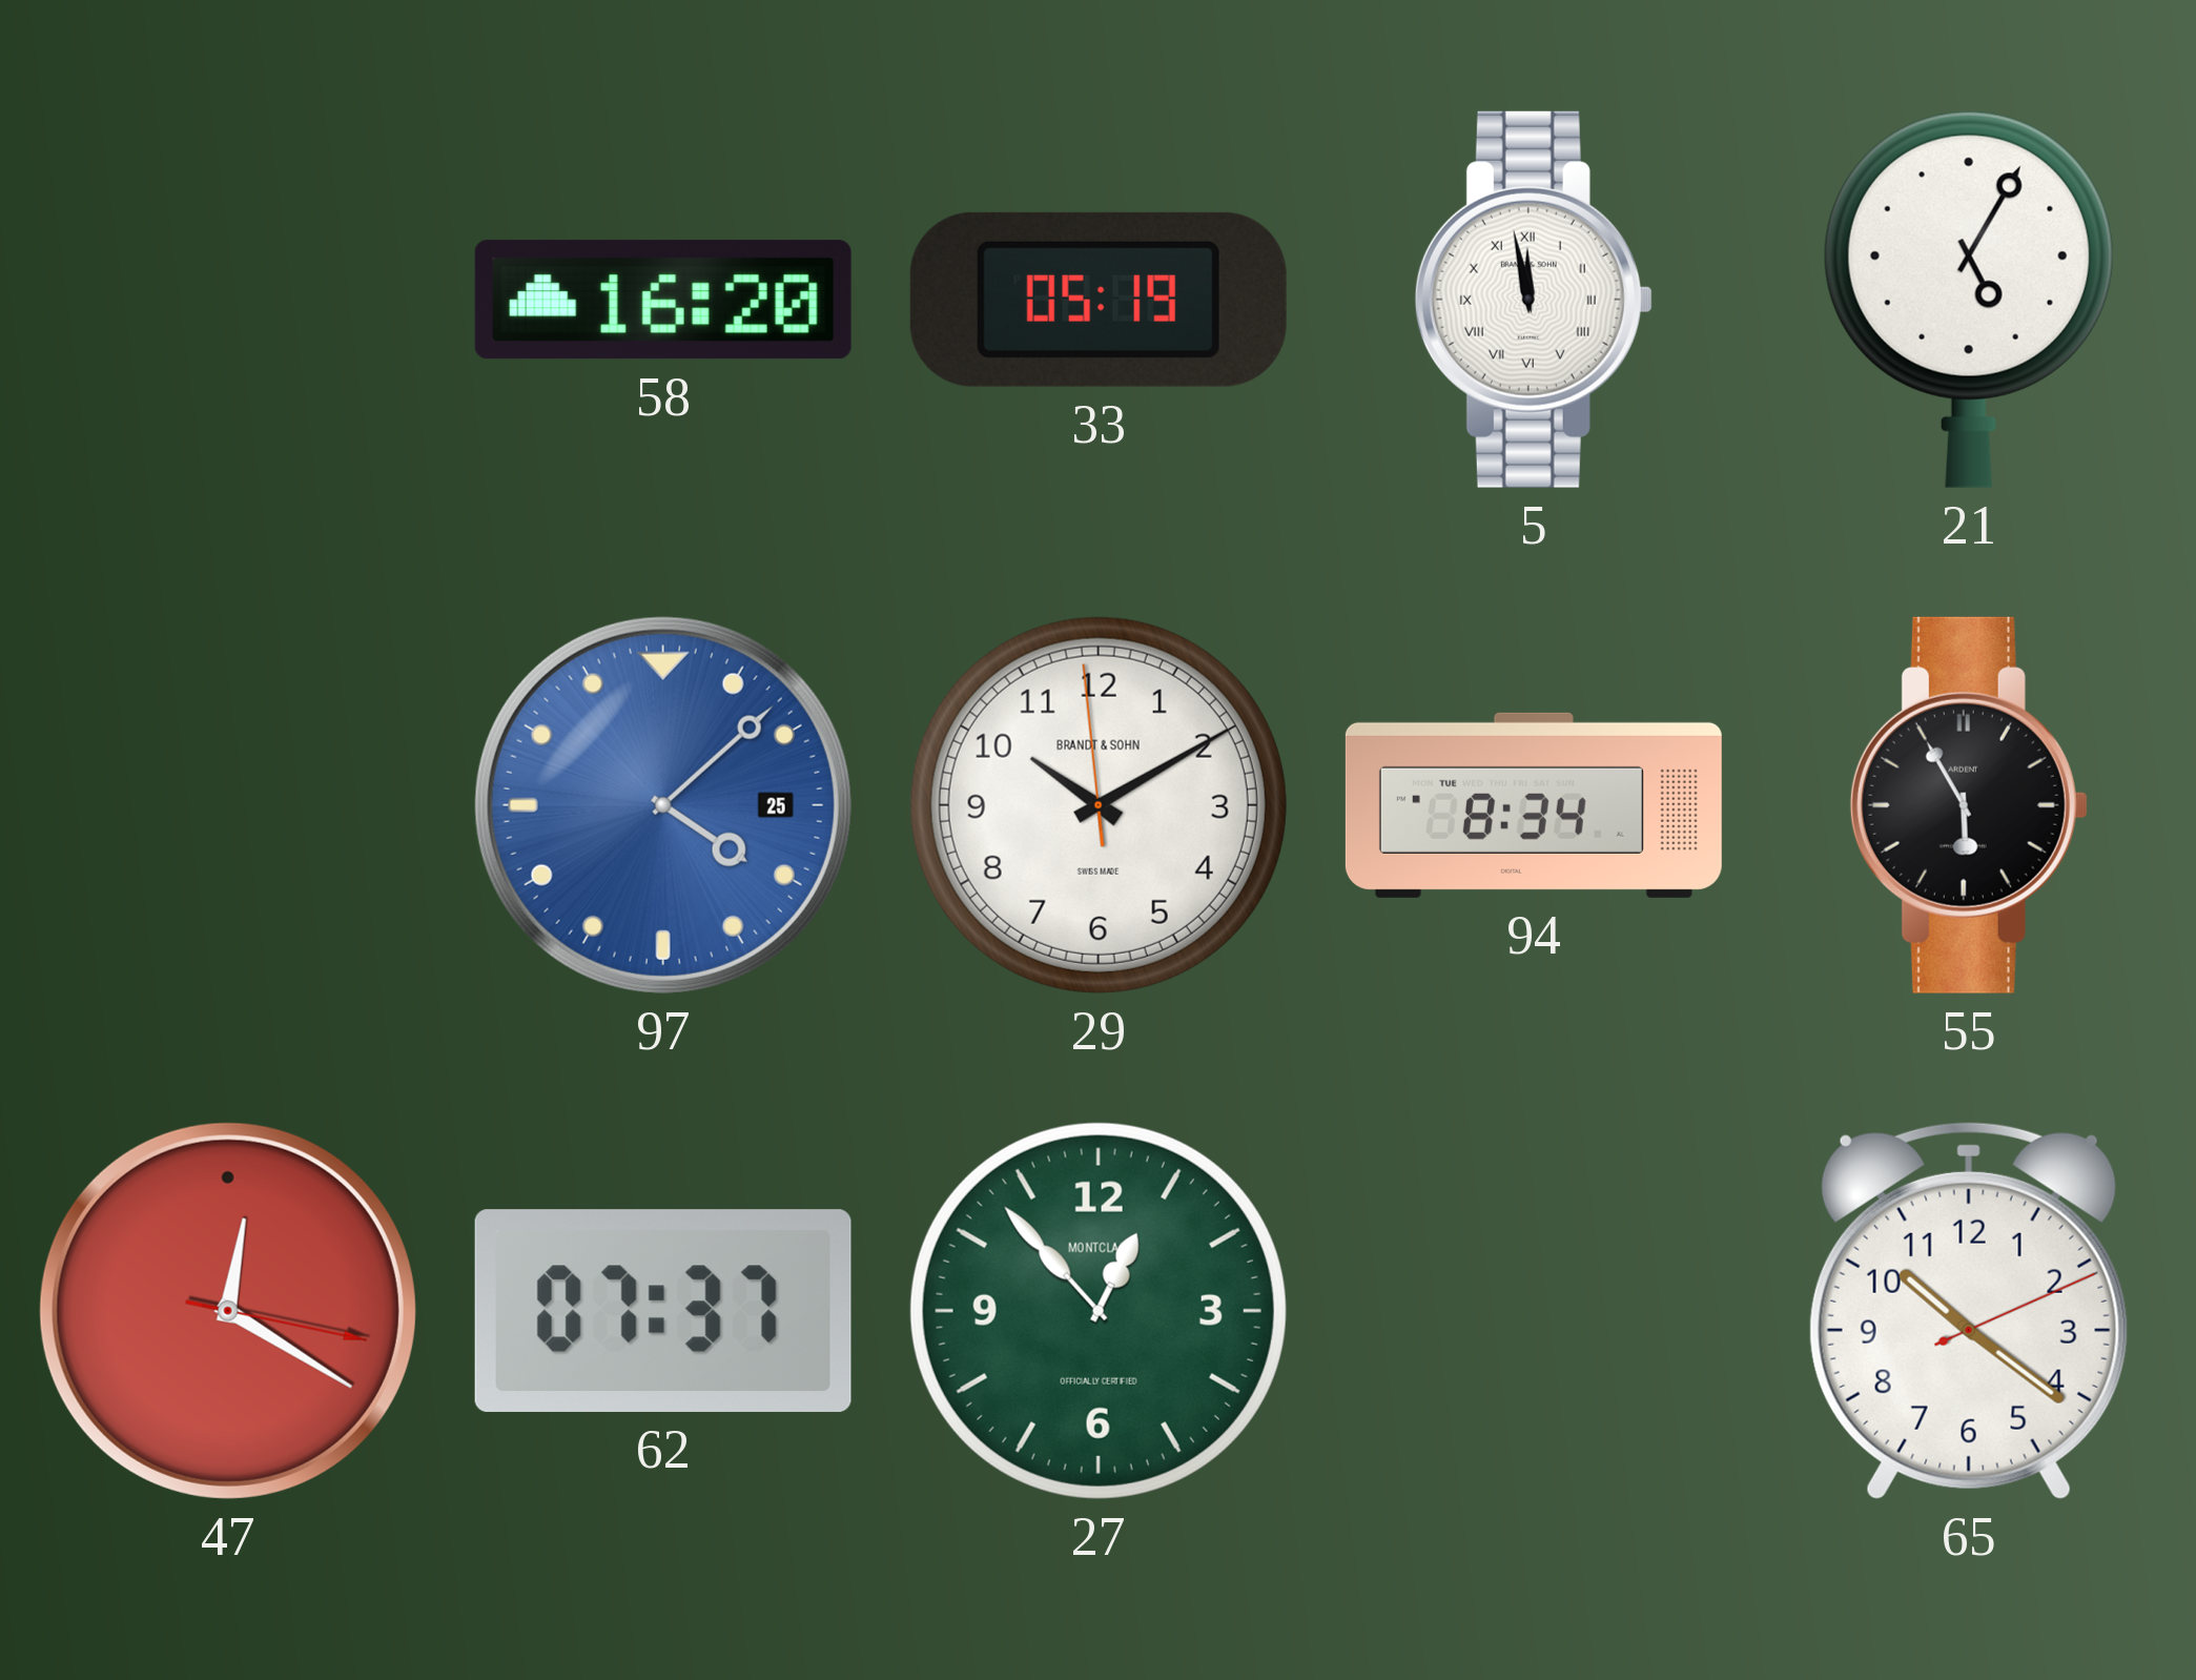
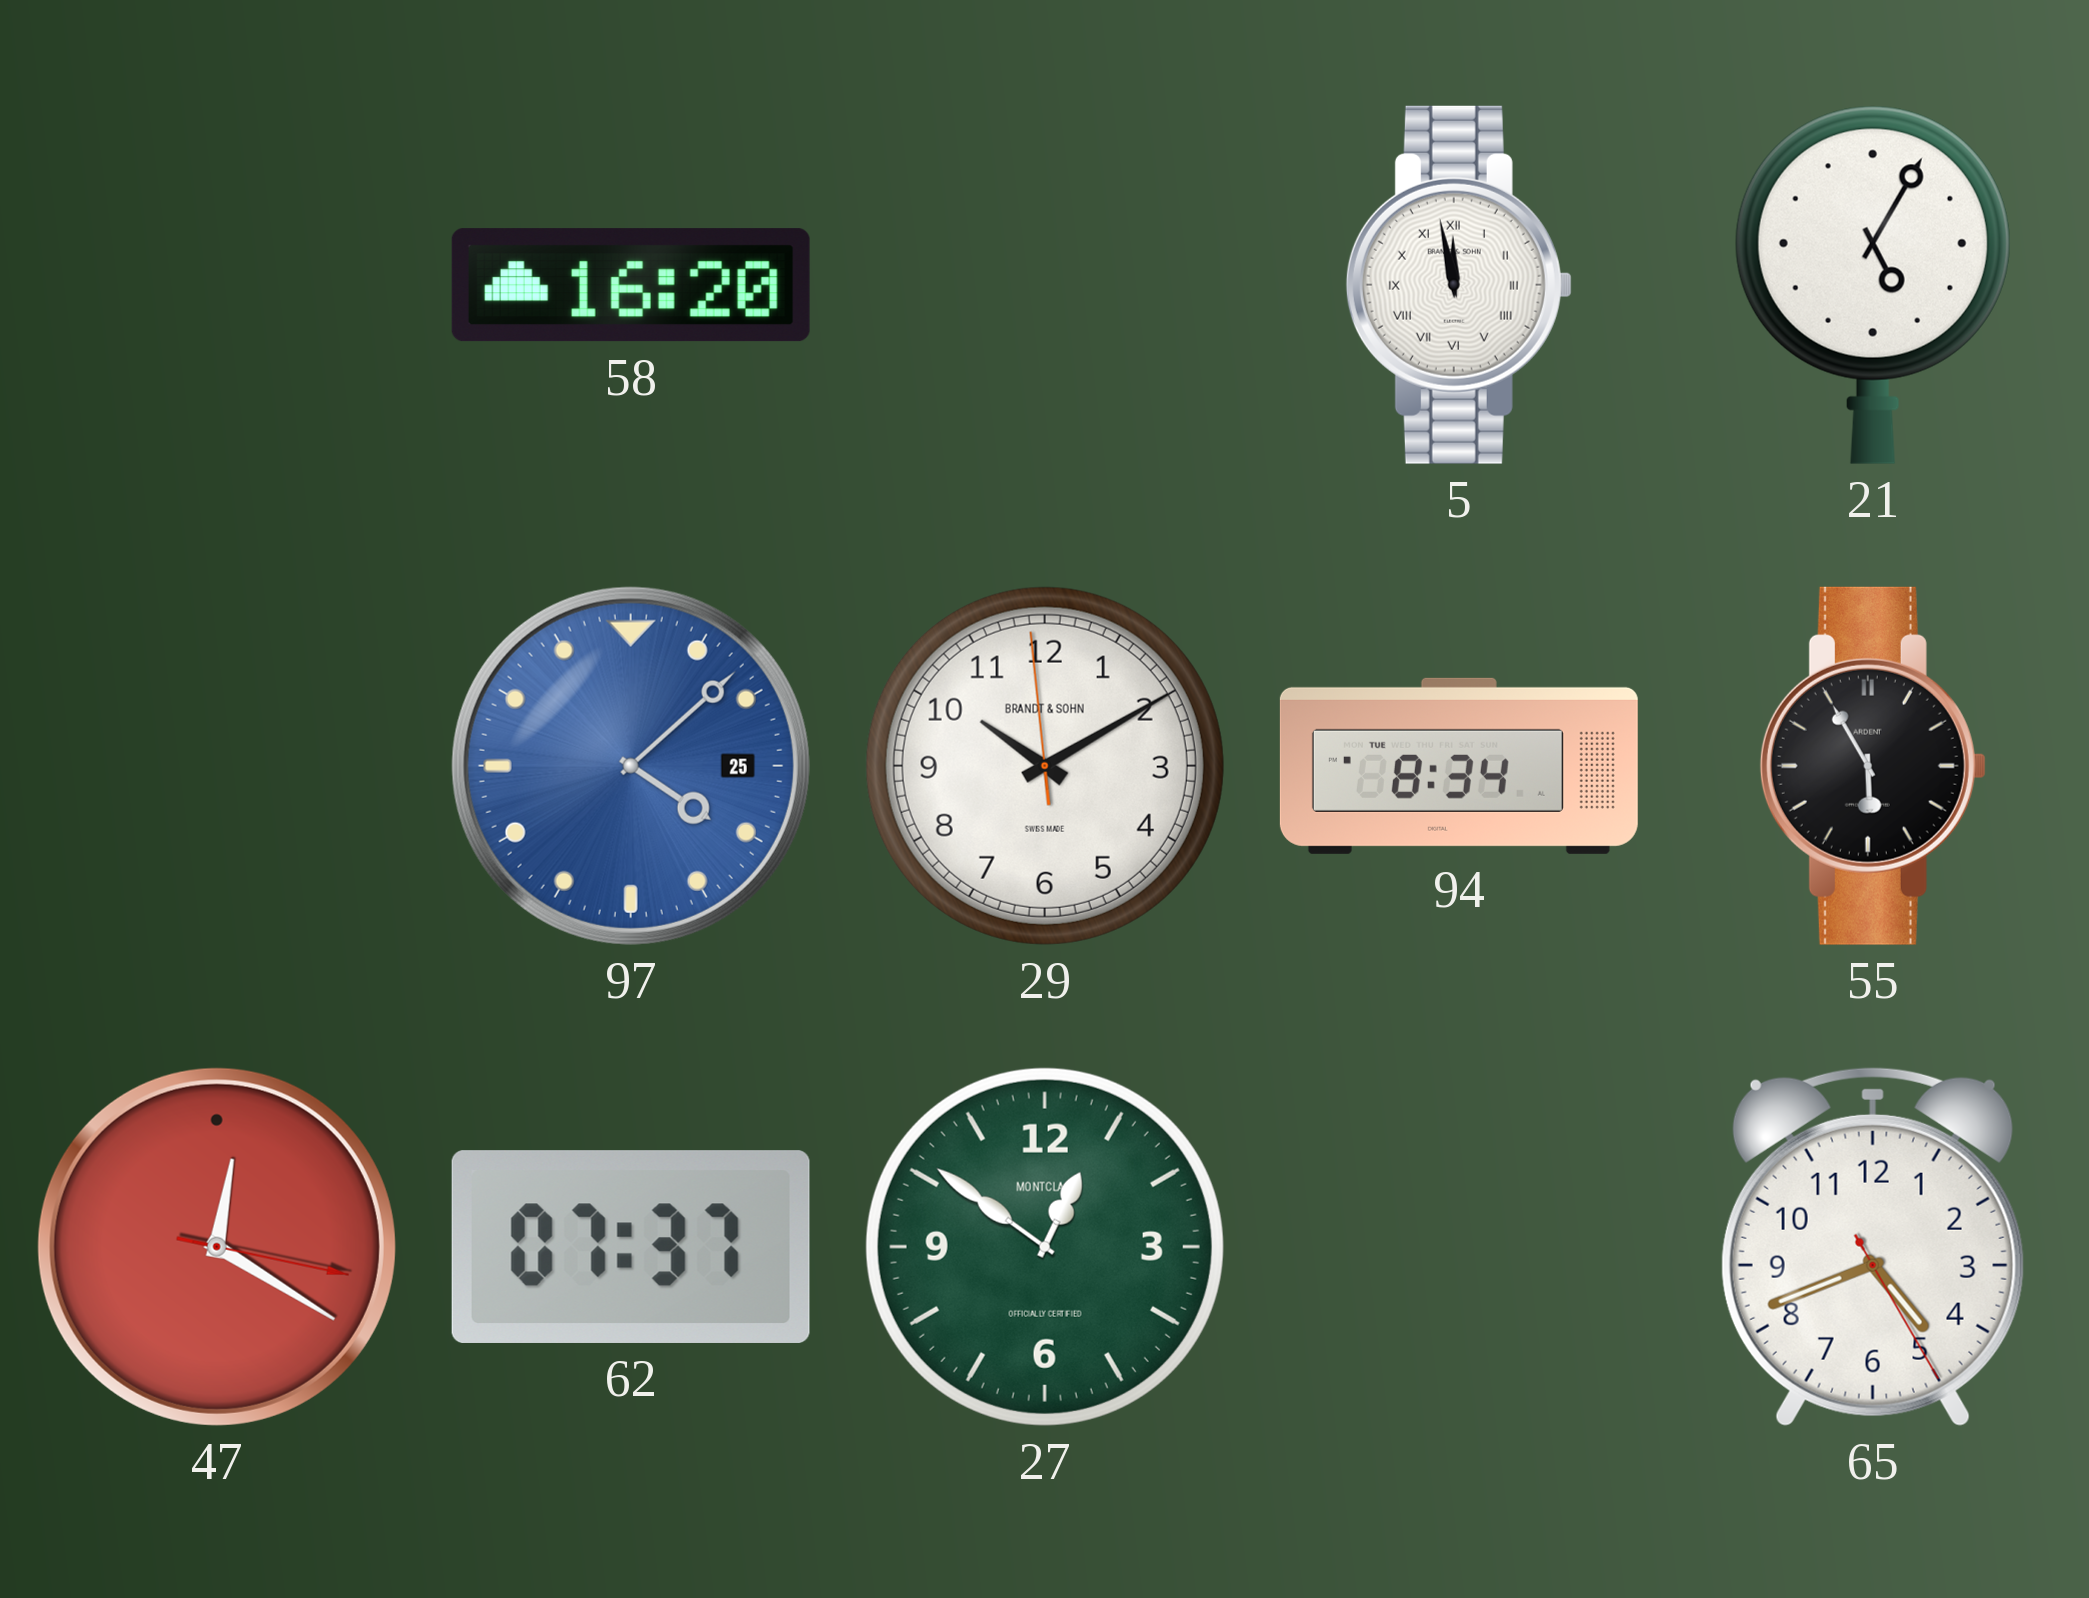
33: 05:19 -> none
27: 12:53 -> 12:51
65: 10:21 -> 4:41
